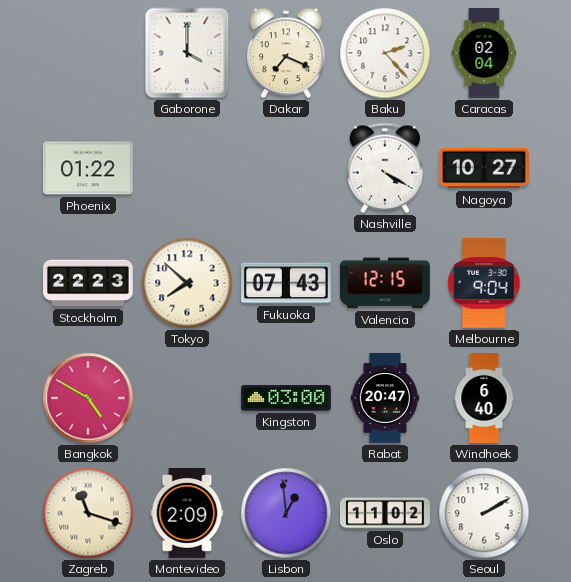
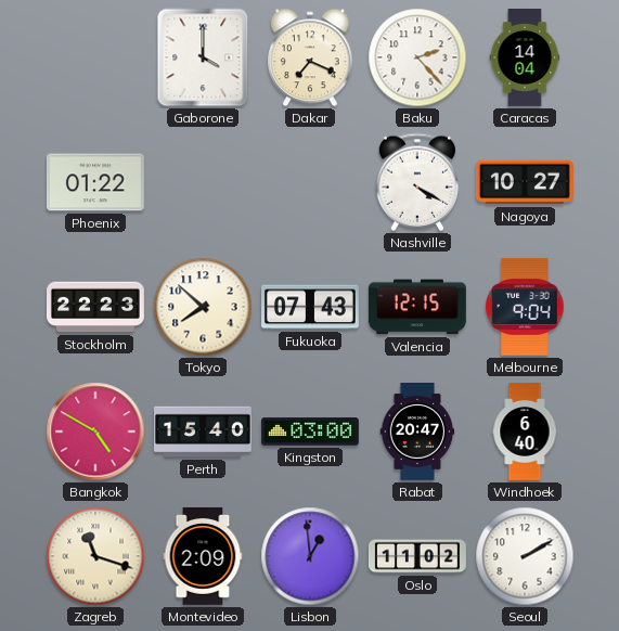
Caracas: 02:04 -> 14:04
Perth: none -> 15:40
